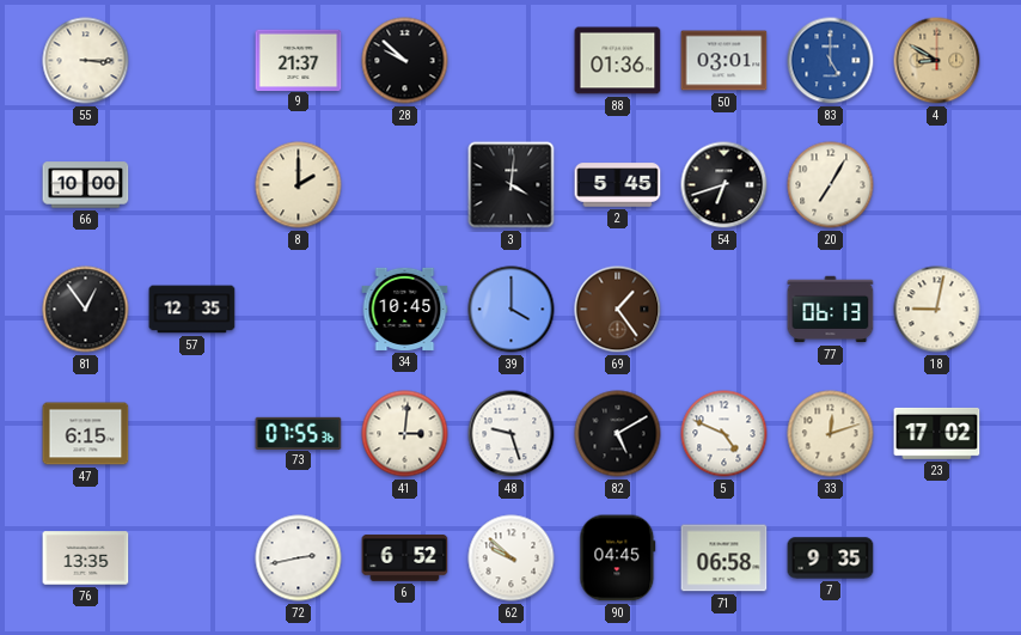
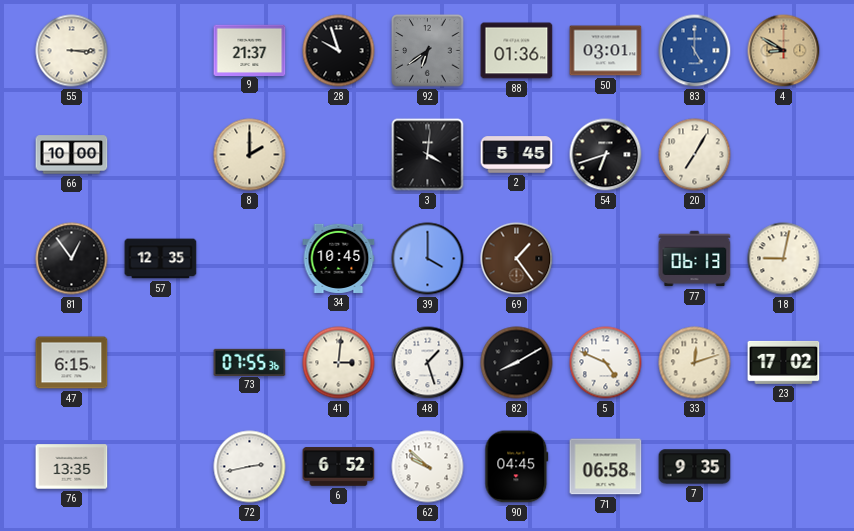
28: 9:52 -> 9:57
92: none -> 6:39
48: 9:27 -> 1:27
82: 5:10 -> 8:10
